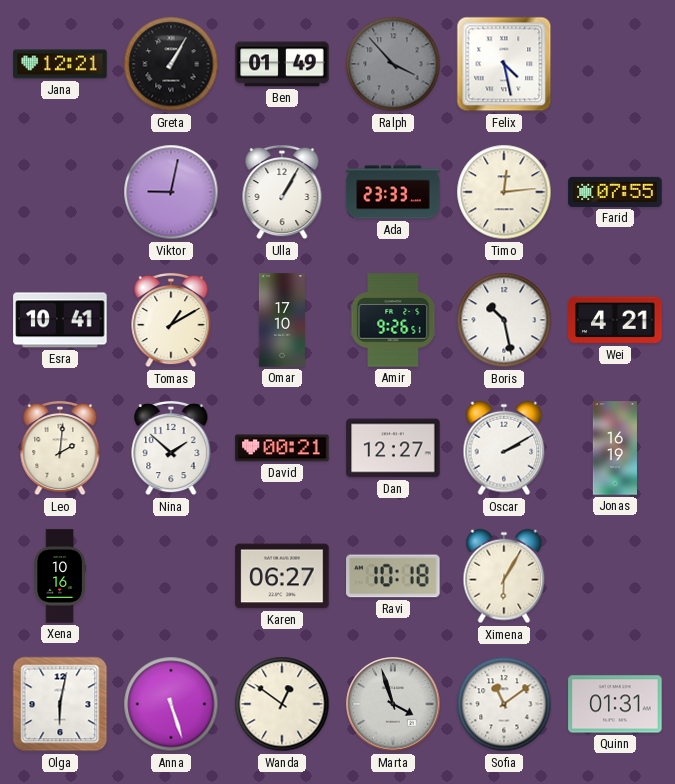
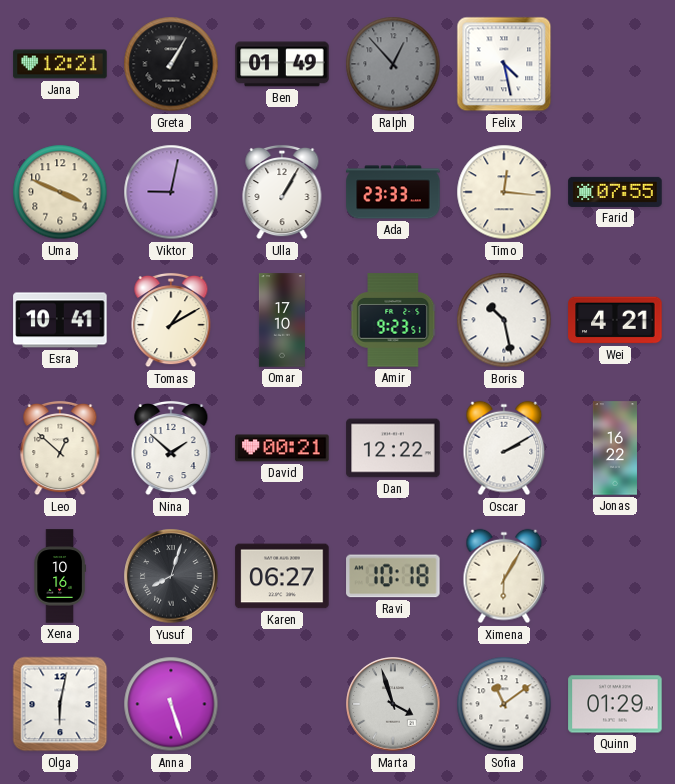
Ralph: 3:53 -> 12:53
Uma: none -> 3:49
Timo: 12:14 -> 12:16
Amir: 9:26 -> 9:23
Leo: 2:01 -> 12:52
Dan: 12:27 -> 12:22
Jonas: 16:19 -> 16:22
Yusuf: none -> 8:03
Wanda: 12:51 -> none
Quinn: 01:31 -> 01:29
